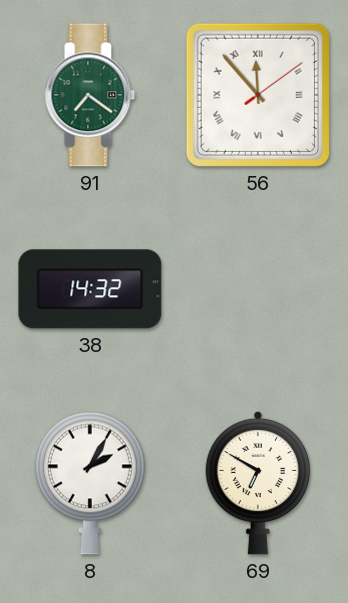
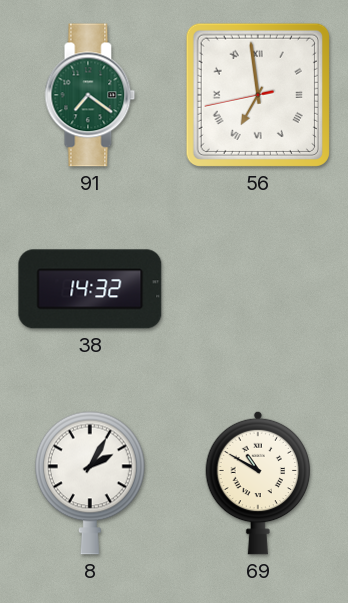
56: 11:53 -> 6:58
69: 6:50 -> 10:50
